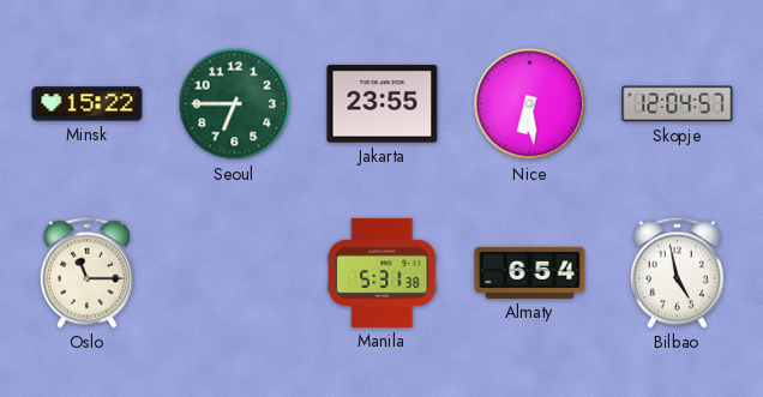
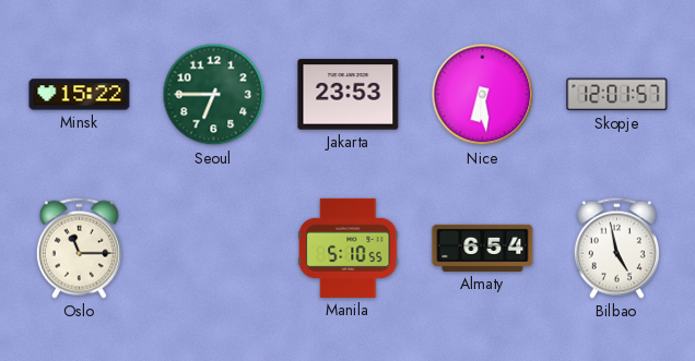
Jakarta: 23:55 -> 23:53
Skopje: 12:04 -> 12:01
Manila: 5:31 -> 5:10
